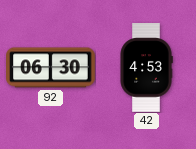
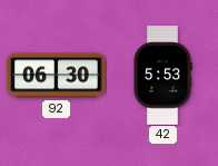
42: 4:53 -> 5:53
